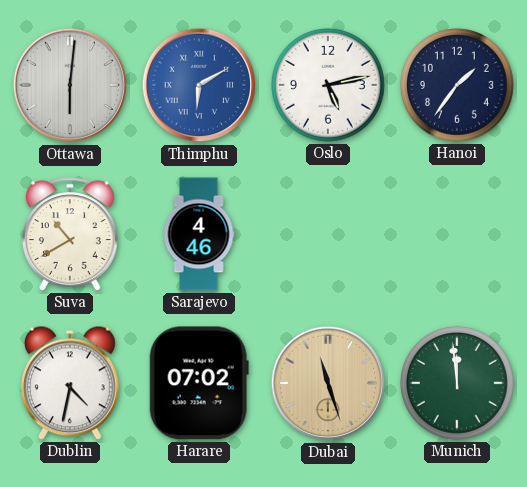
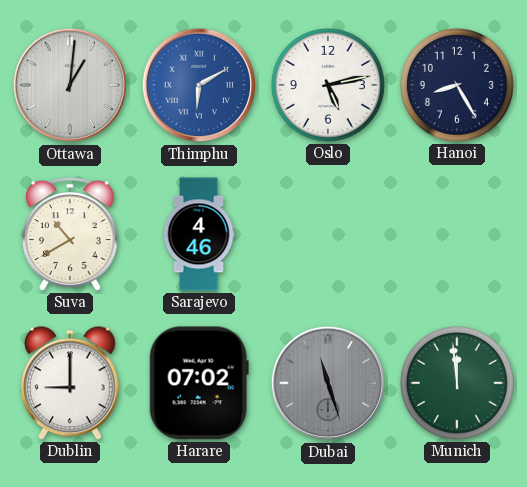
Ottawa: 6:01 -> 1:01
Hanoi: 1:36 -> 8:25
Dublin: 4:32 -> 9:00
Dubai dial: champagne -> grey
